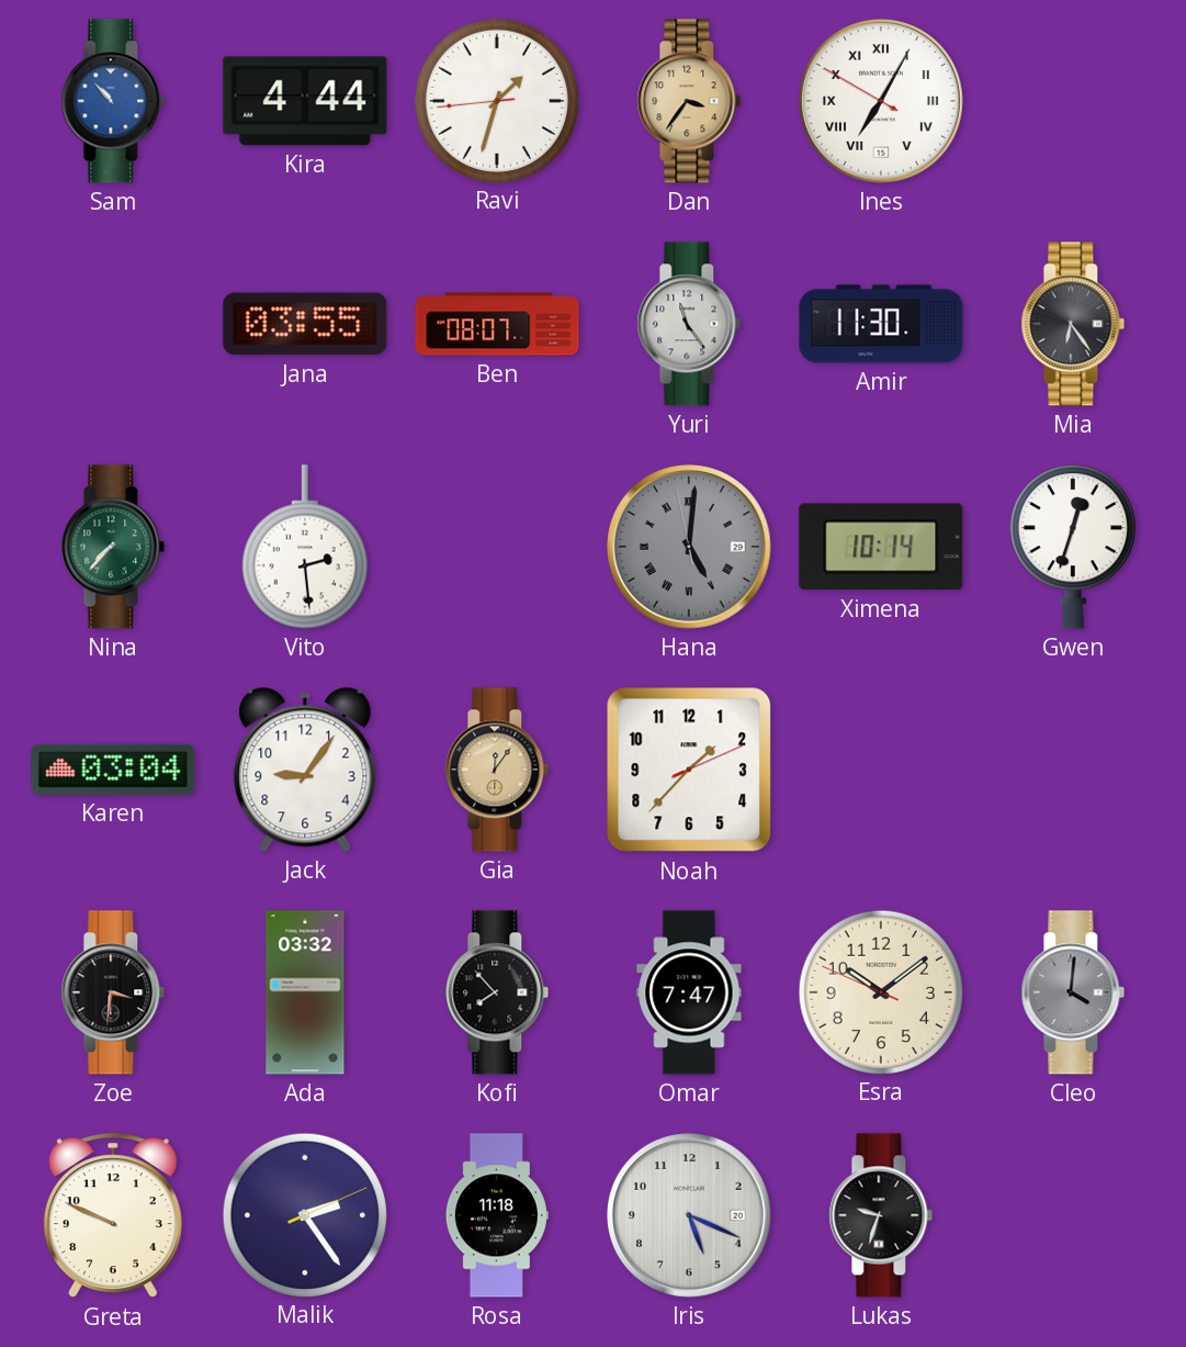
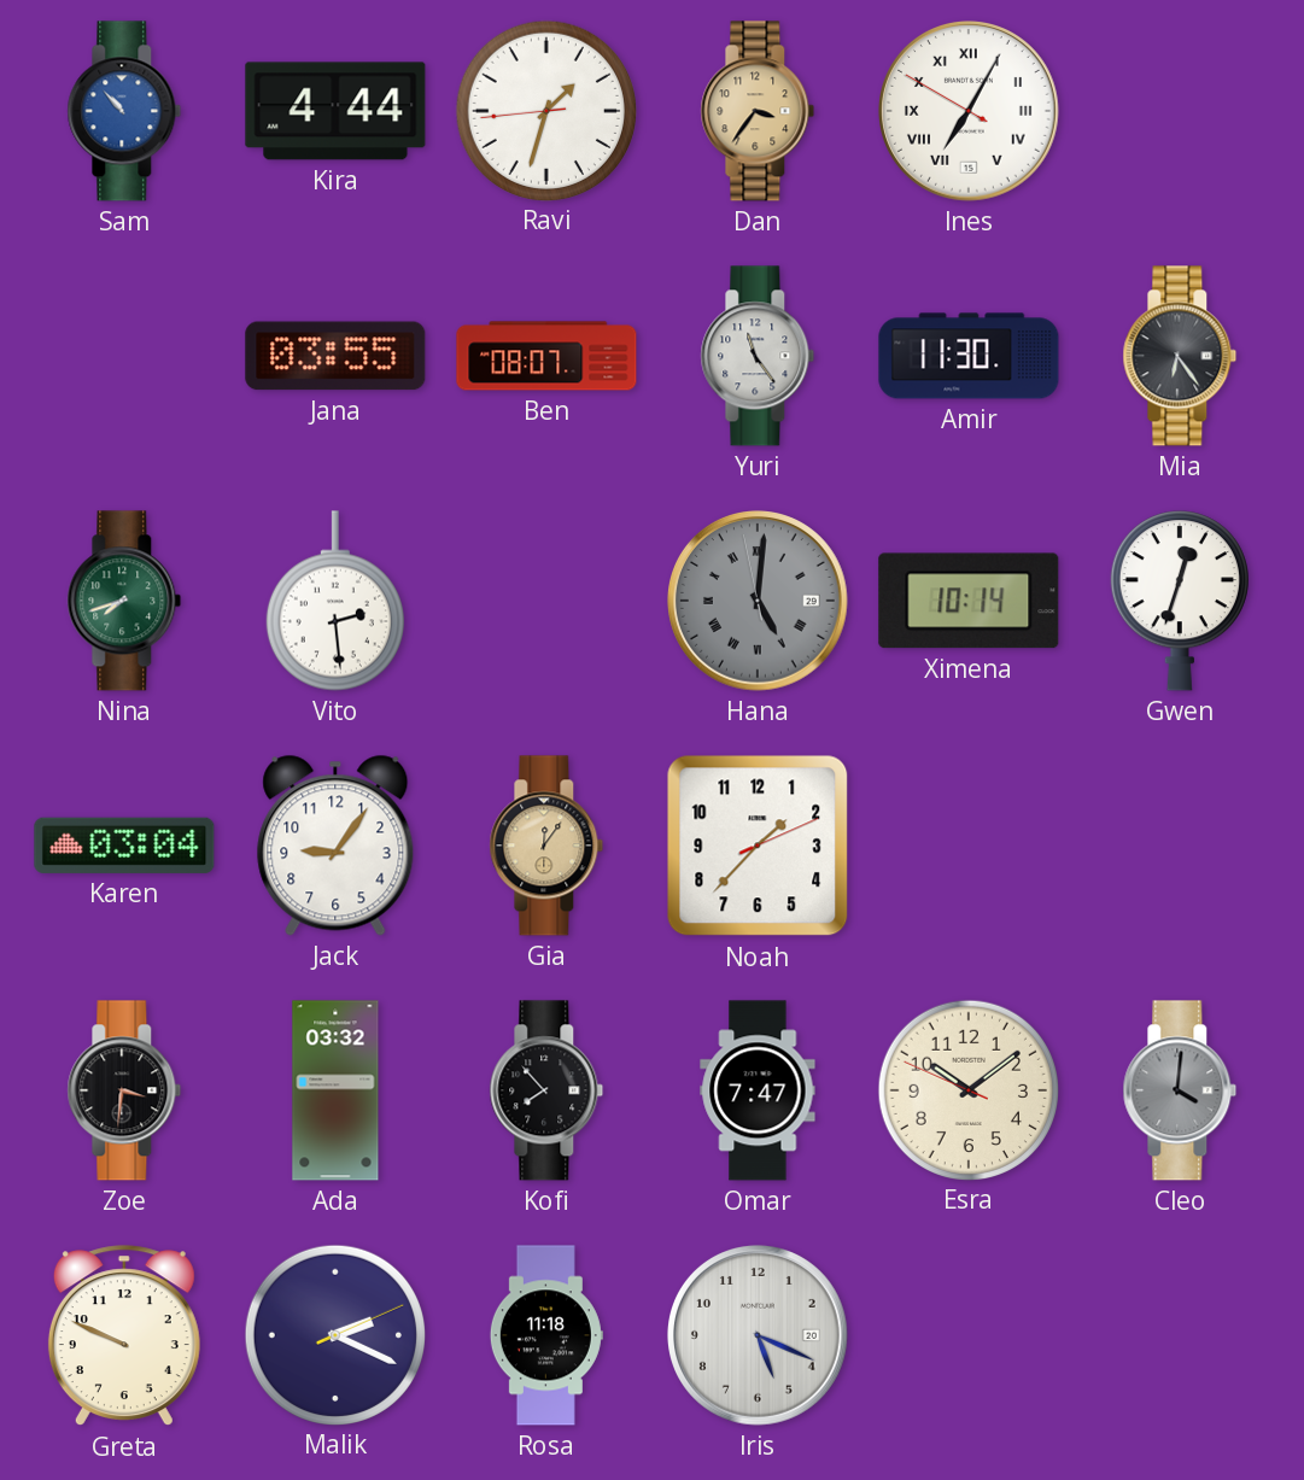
Nina: 7:37 -> 7:42
Malik: 2:24 -> 2:19
Lukas: 9:33 -> none
